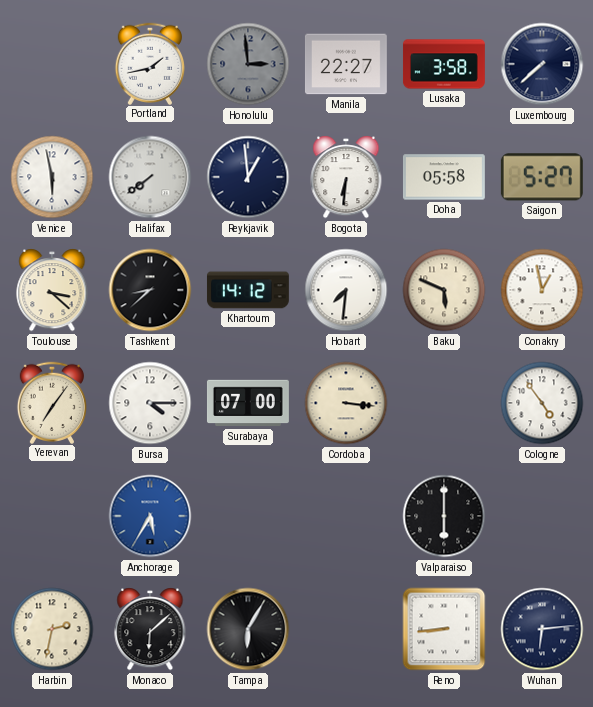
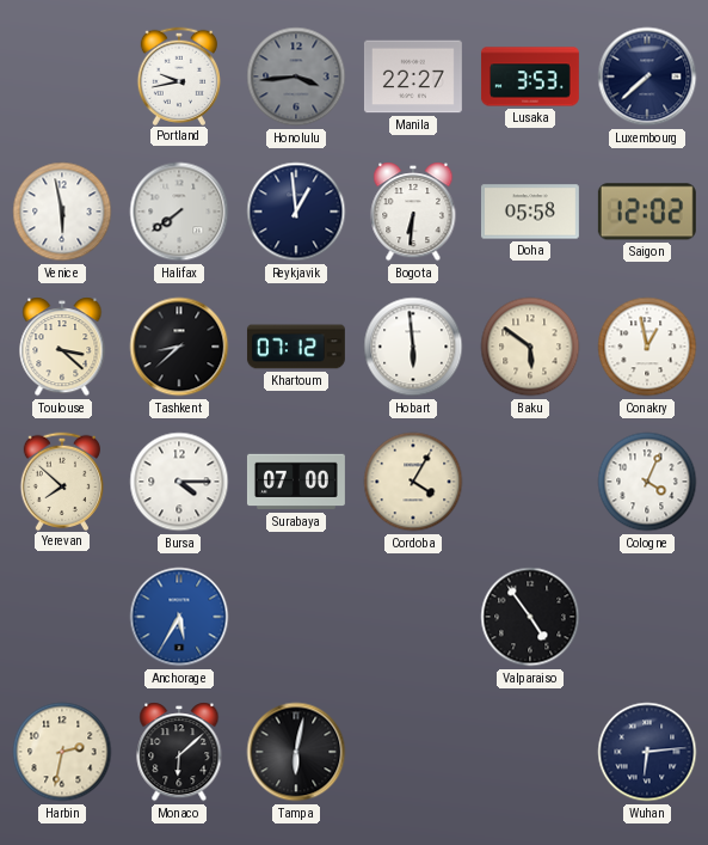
Portland: 1:43 -> 9:43
Honolulu: 2:59 -> 3:44
Lusaka: 3:58 -> 3:53
Saigon: 5:27 -> 12:02
Khartoum: 14:12 -> 07:12
Hobart: 7:31 -> 5:59
Baku: 5:49 -> 5:51
Yerevan: 7:06 -> 7:52
Cordoba: 3:16 -> 4:05
Cologne: 4:54 -> 4:04
Valparaiso: 6:00 -> 4:54
Tampa: 6:05 -> 6:02
Reno: 8:44 -> none
